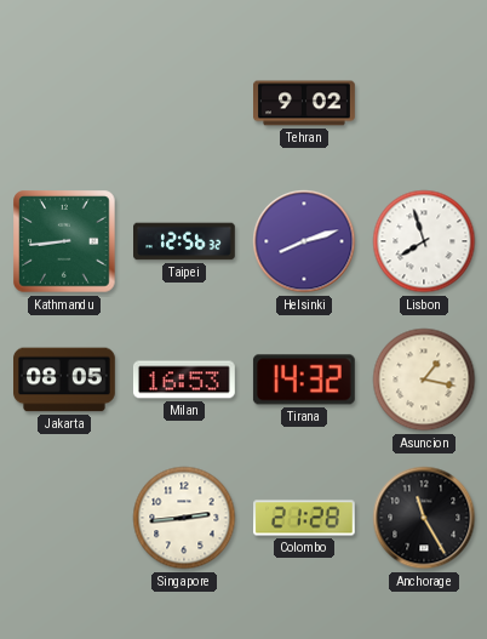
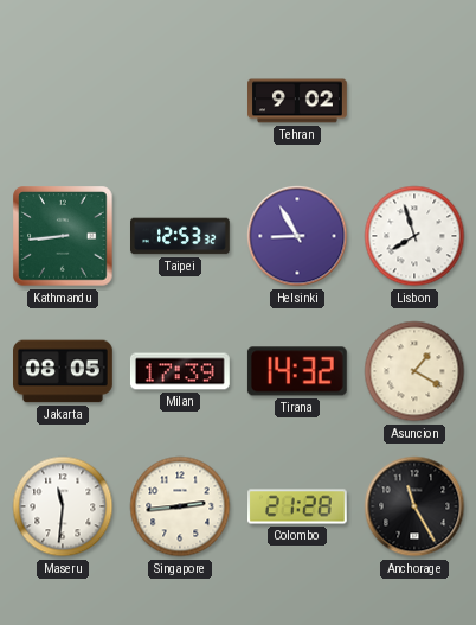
Taipei: 12:56 -> 12:53
Helsinki: 8:12 -> 8:55
Milan: 16:53 -> 17:39
Asuncion: 1:17 -> 1:20
Maseru: none -> 11:31
